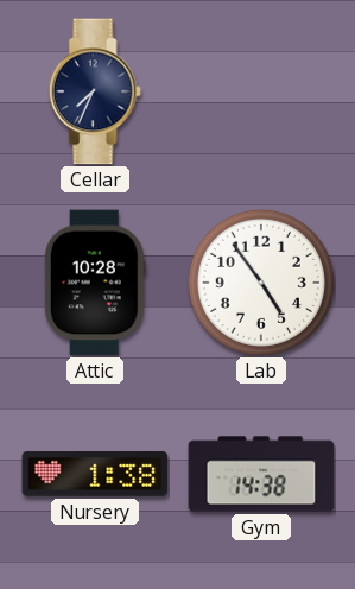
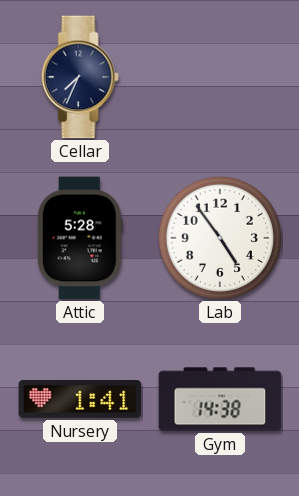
Attic: 10:28 -> 5:28
Nursery: 1:38 -> 1:41
